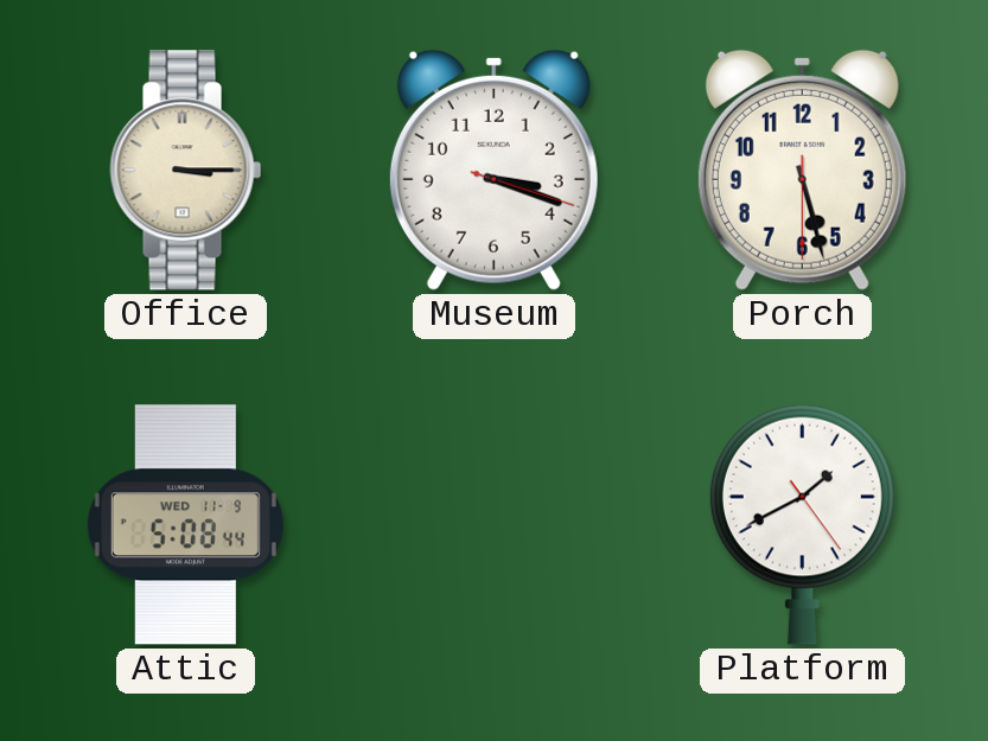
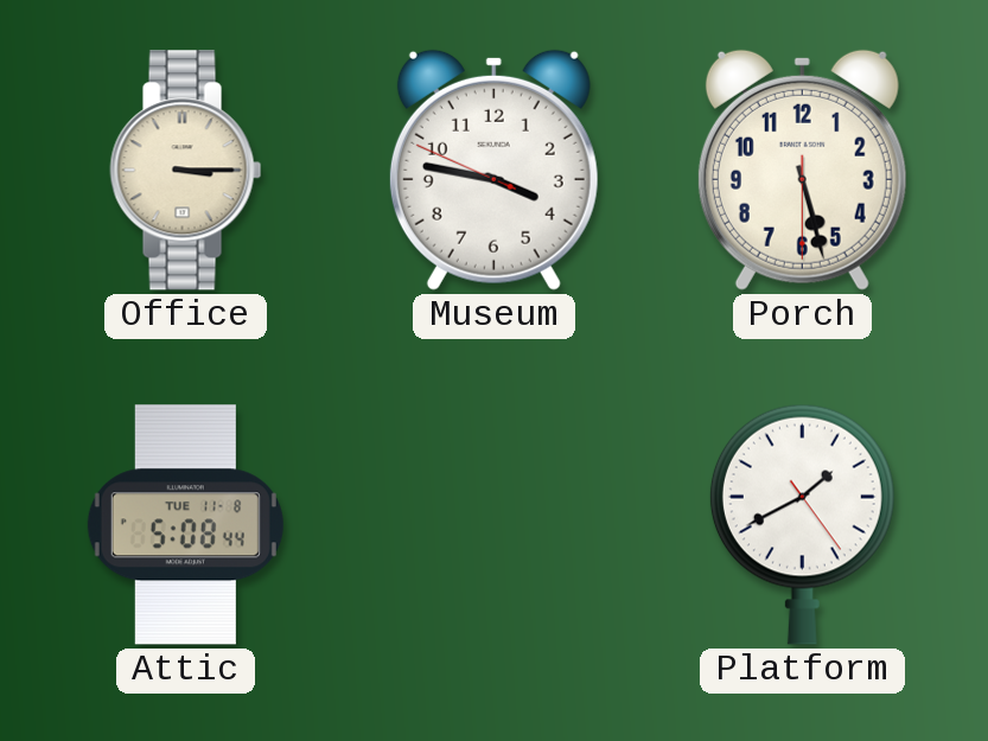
Museum: 3:18 -> 3:46
Attic date: WED 11-9 -> TUE 11-8
